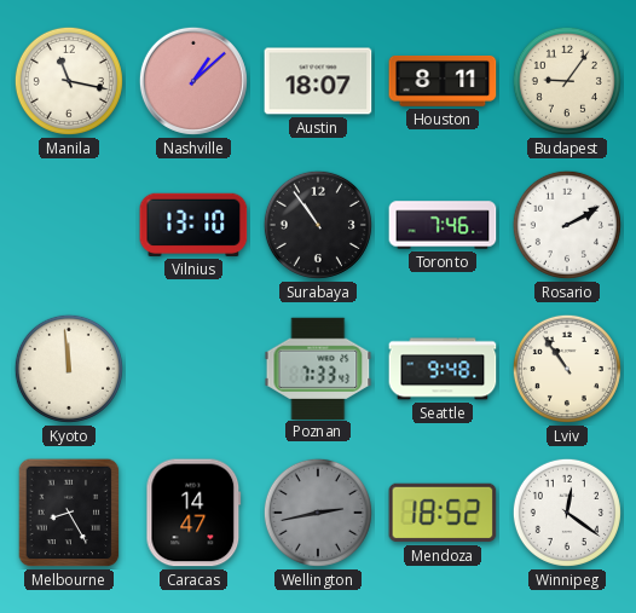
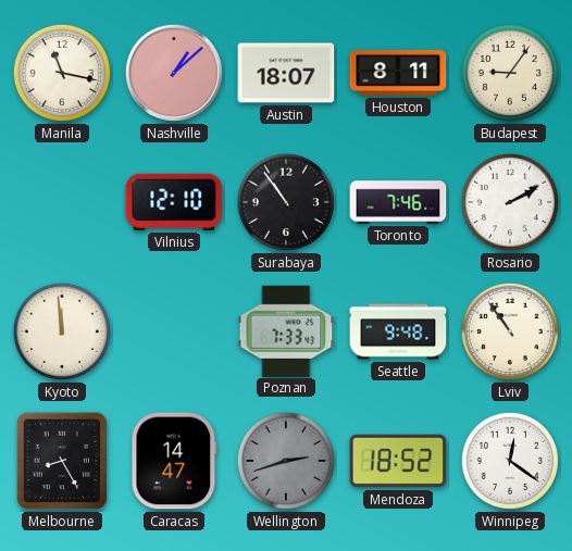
Vilnius: 13:10 -> 12:10
Wellington: 2:43 -> 2:42
